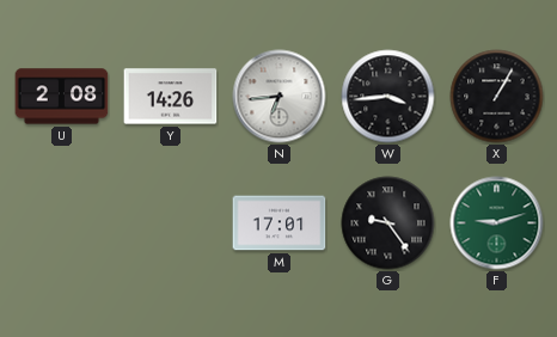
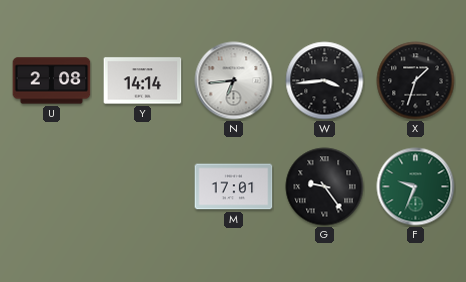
Y: 14:26 -> 14:14
X: 1:05 -> 1:33
F: 9:12 -> 9:34
